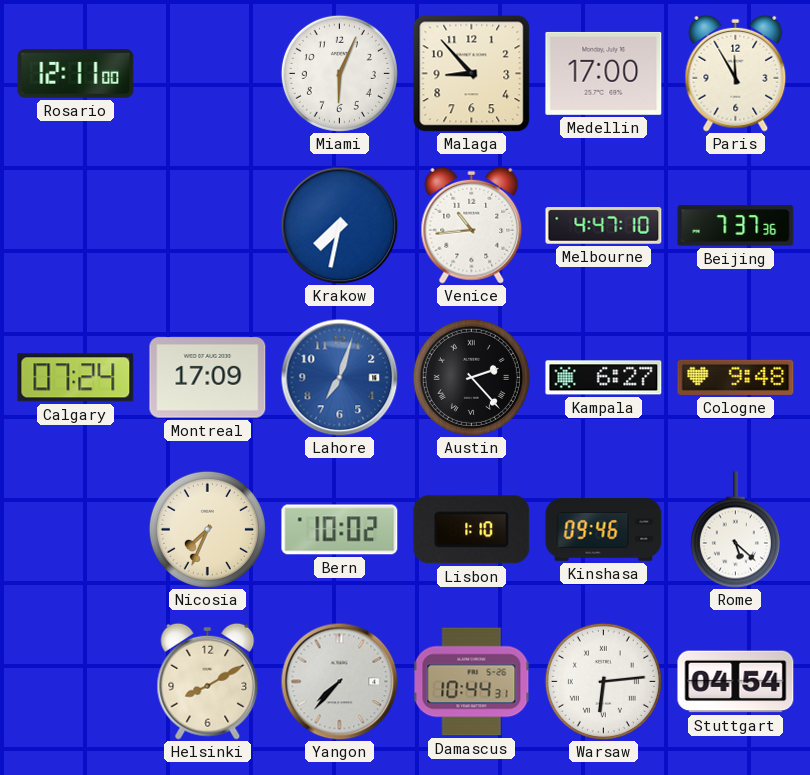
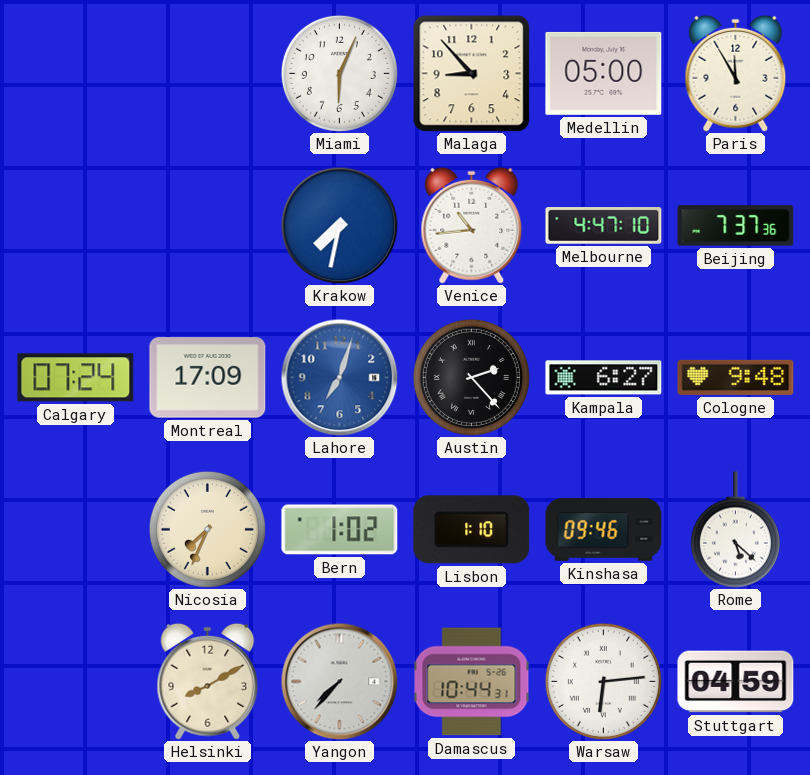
Rosario: 12:11 -> none
Medellin: 17:00 -> 05:00
Bern: 10:02 -> 1:02
Stuttgart: 04:54 -> 04:59
